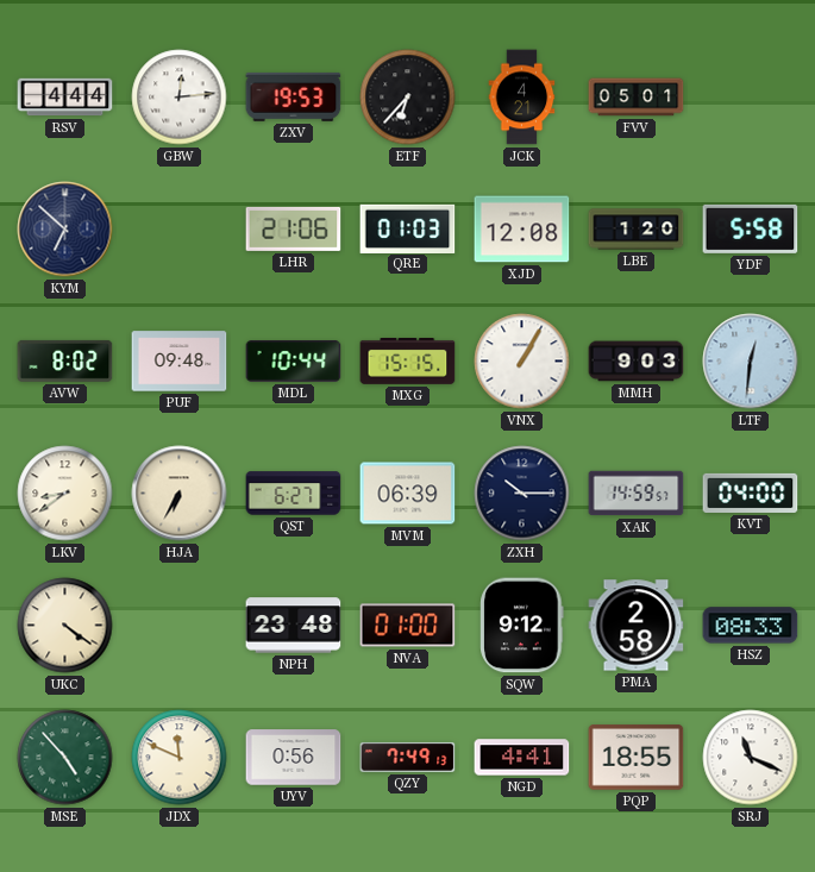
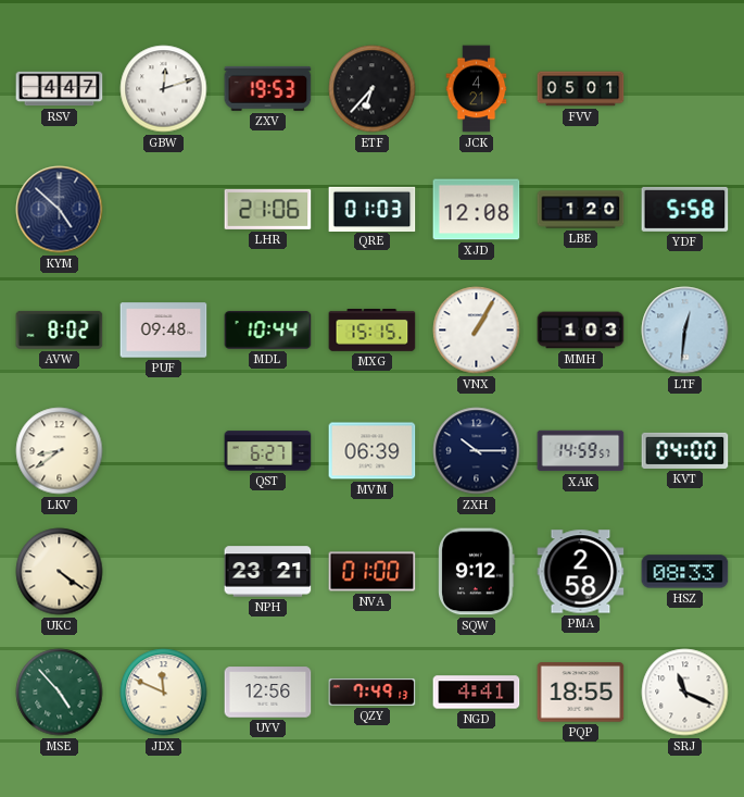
RSV: 4:44 -> 4:47
GBW: 12:14 -> 12:12
KYM: 6:52 -> 4:52
MMH: 9:03 -> 1:03
HJA: 6:35 -> none
NPH: 23:48 -> 23:21
UYV: 0:56 -> 12:56
